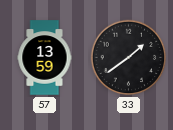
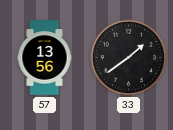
57: 13:59 -> 13:56
